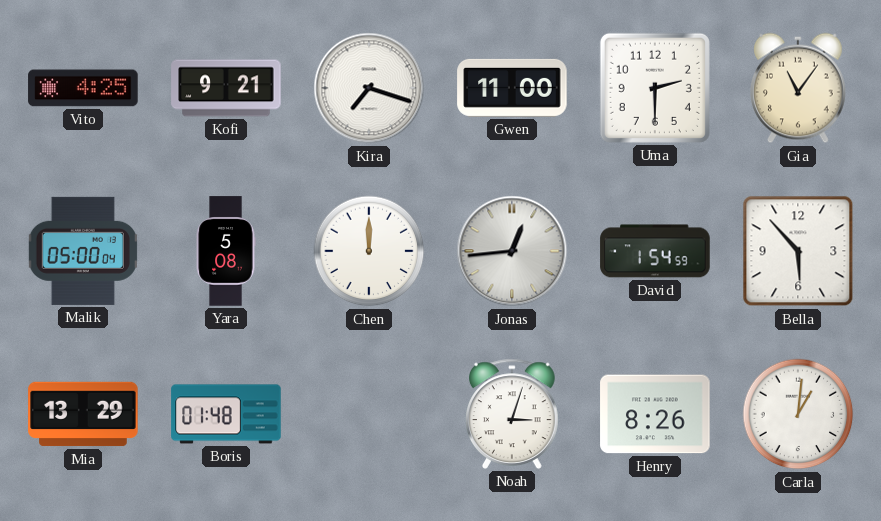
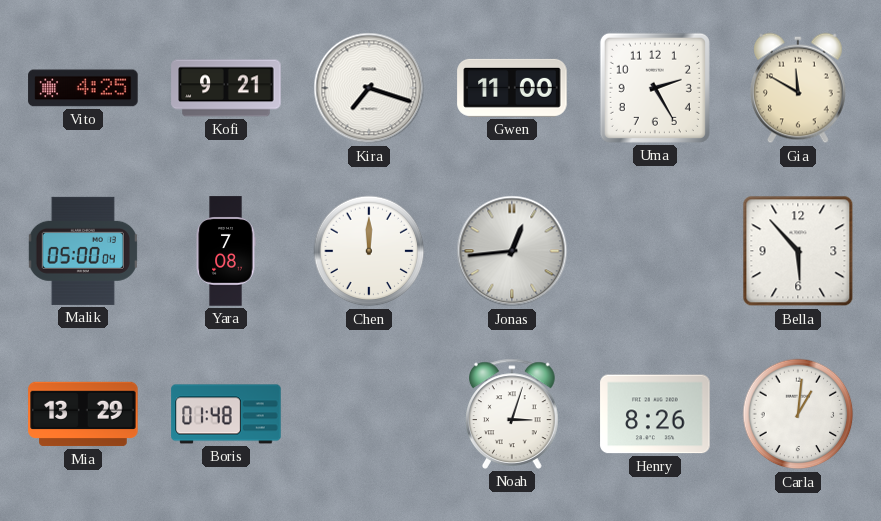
Uma: 2:30 -> 2:25
Gia: 11:06 -> 11:50
Yara: 5:08 -> 7:08
David: 1:54 -> none
